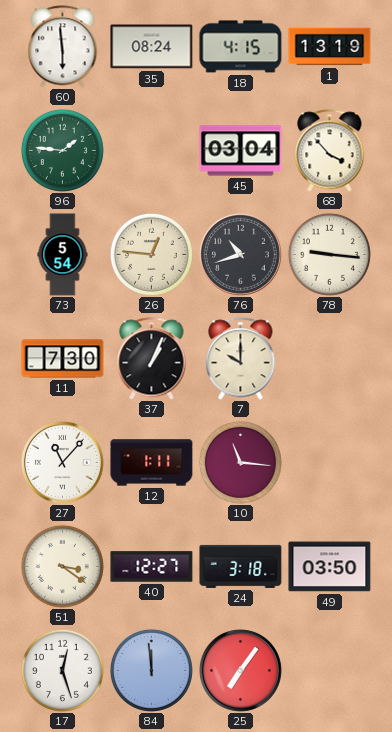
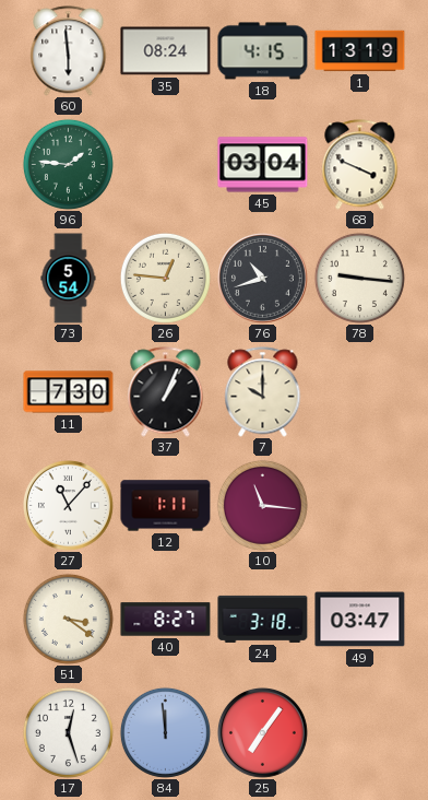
68: 3:53 -> 3:49
40: 12:27 -> 8:27
49: 03:50 -> 03:47
